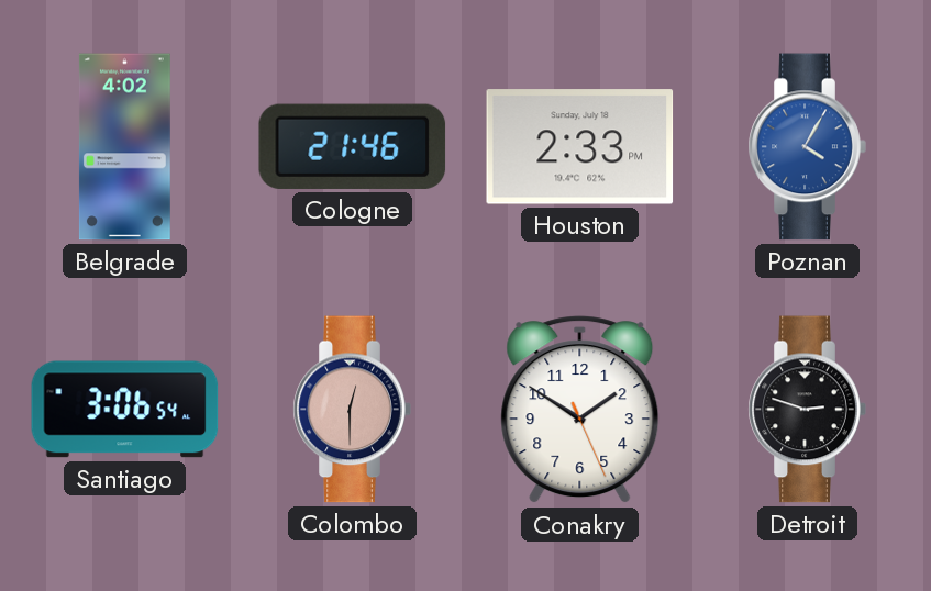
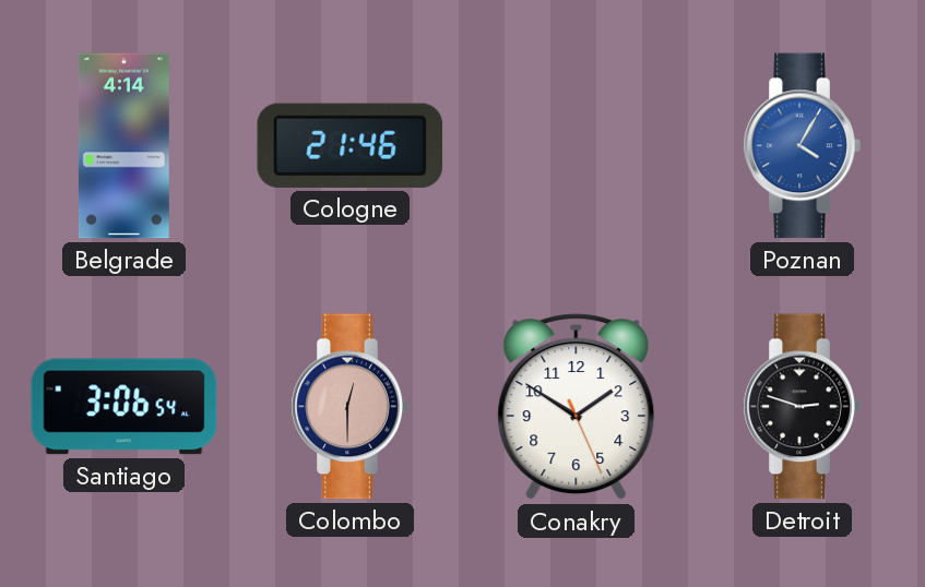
Belgrade: 4:02 -> 4:14
Houston: 2:33 -> none
